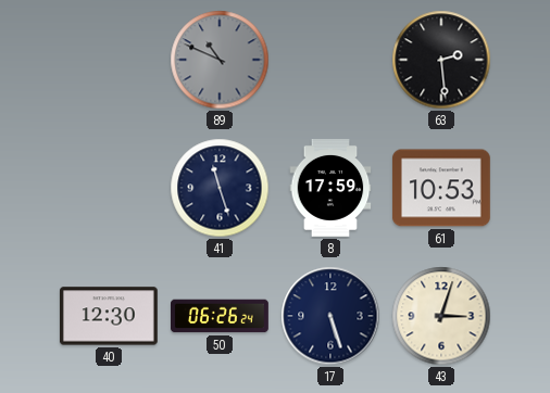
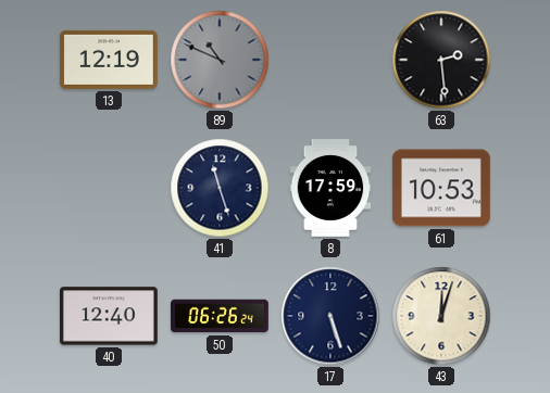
13: none -> 12:19
40: 12:30 -> 12:40
43: 3:03 -> 12:03
